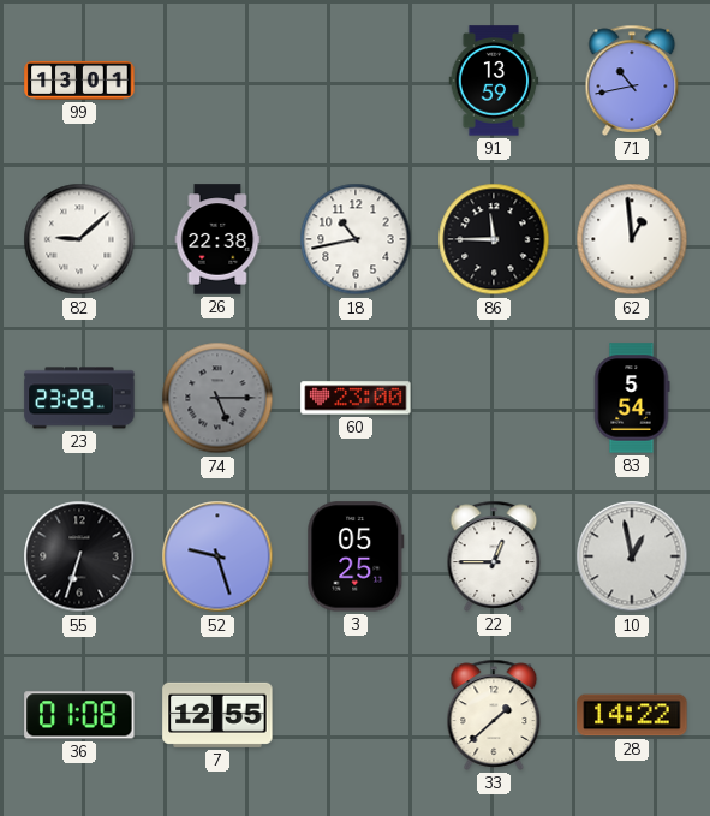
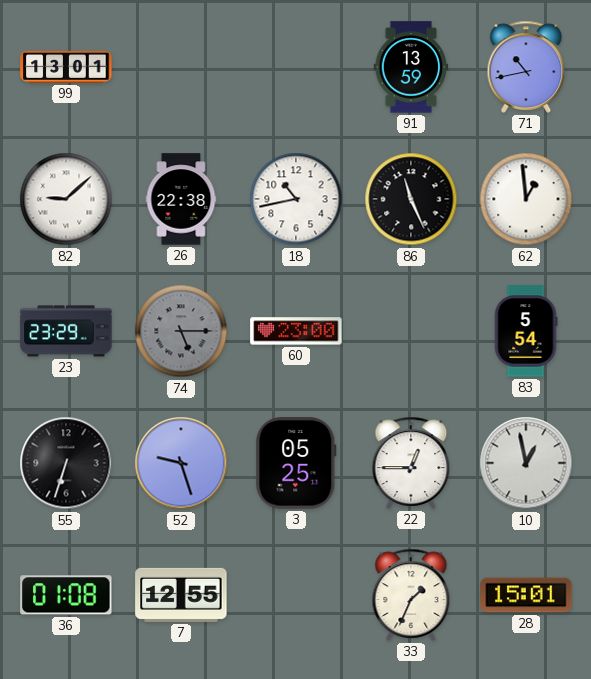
86: 11:45 -> 11:26
33: 1:38 -> 1:34
28: 14:22 -> 15:01
